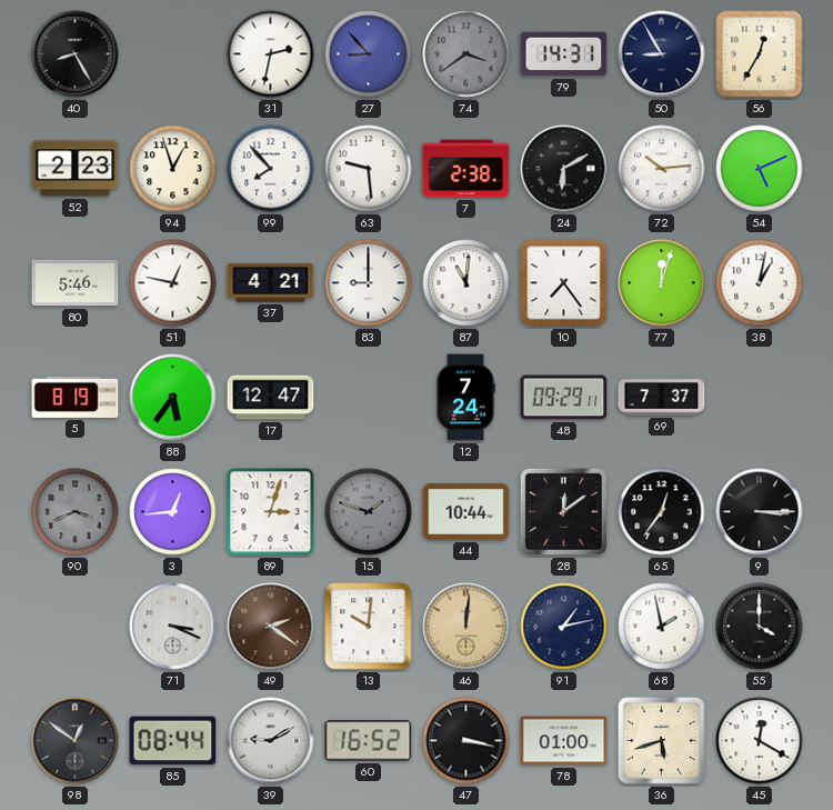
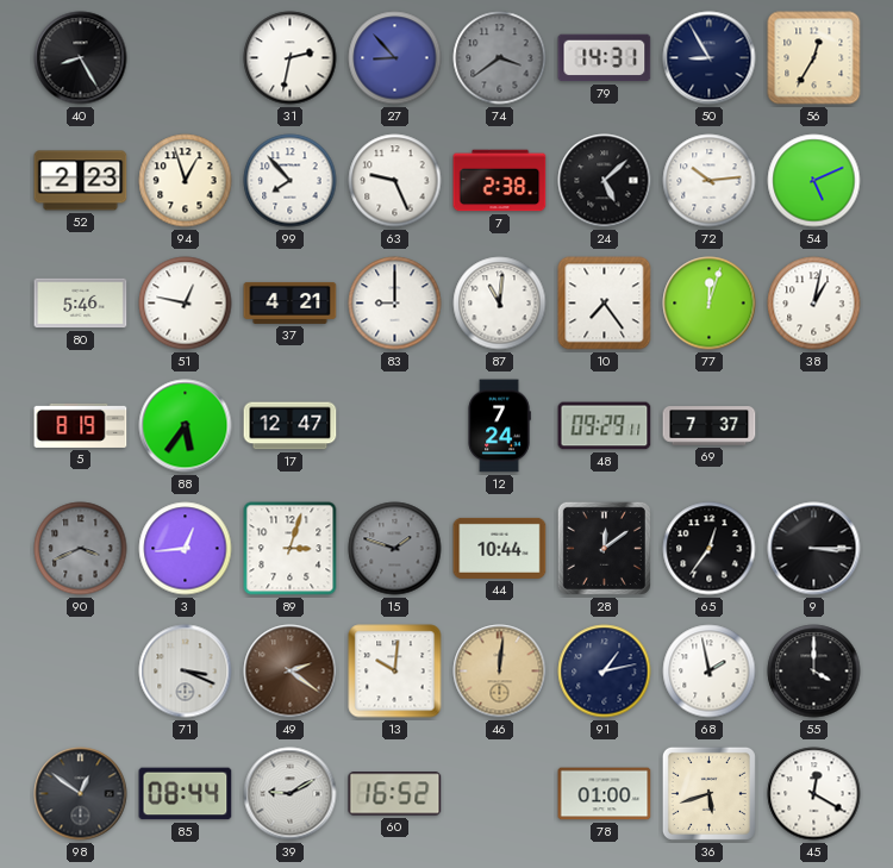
63: 9:29 -> 9:26
24: 6:10 -> 5:08
47: 3:17 -> none
